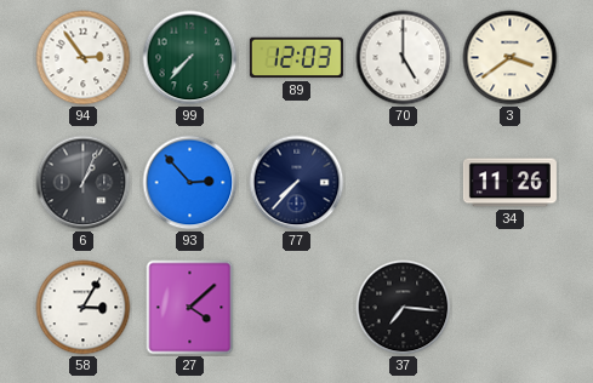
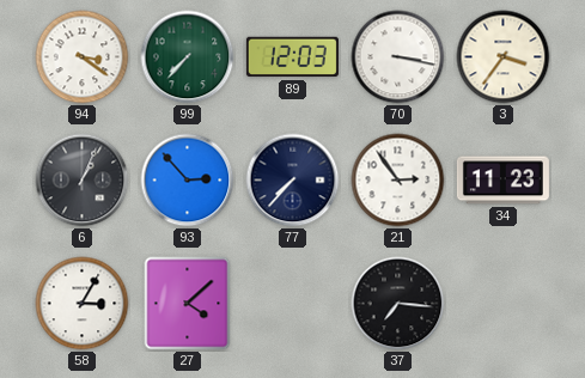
94: 2:54 -> 3:21
70: 5:00 -> 3:17
3: 3:39 -> 3:36
21: none -> 2:54
34: 11:26 -> 11:23
